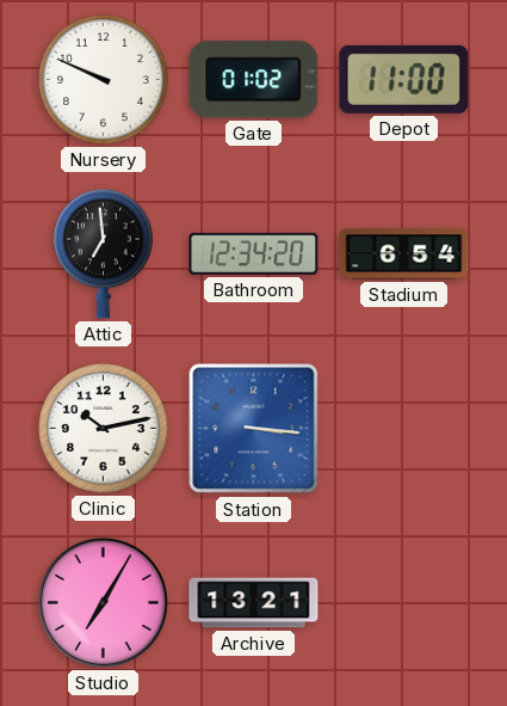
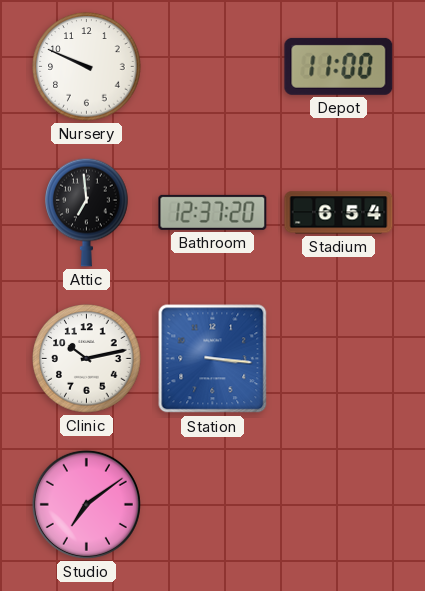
Gate: 01:02 -> none
Bathroom: 12:34 -> 12:37
Studio: 7:05 -> 7:09
Archive: 13:21 -> none
